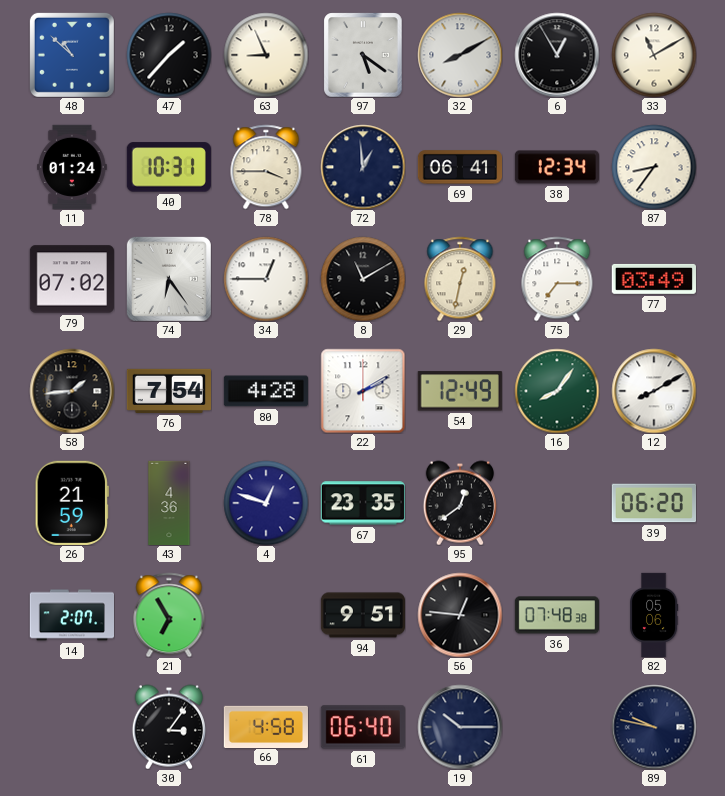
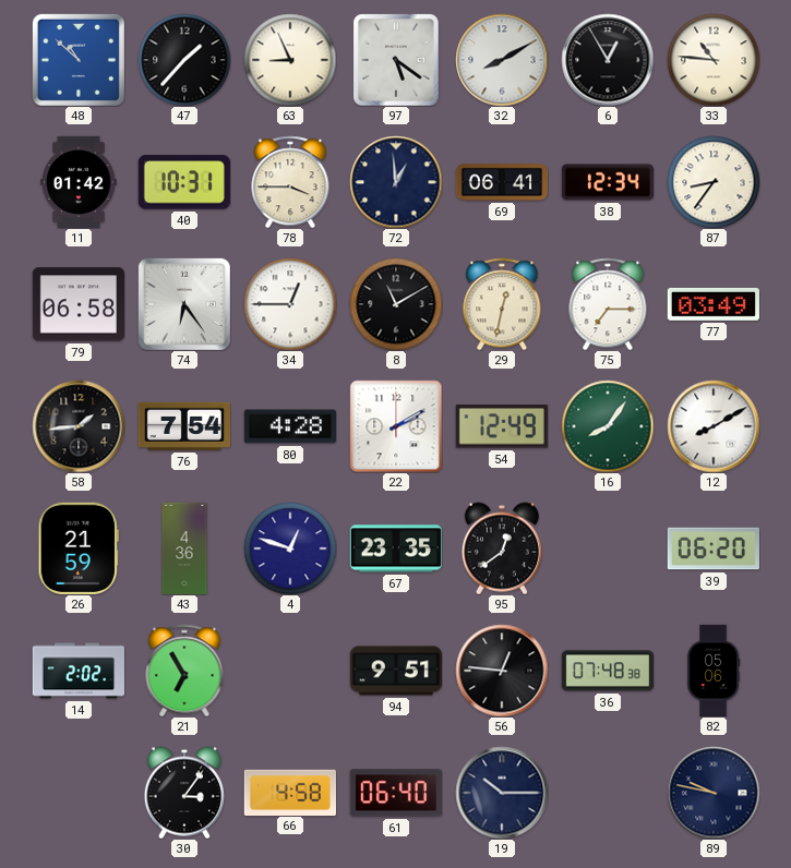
33: 11:10 -> 10:46
11: 01:24 -> 01:42
79: 07:02 -> 06:58
14: 2:07 -> 2:02
